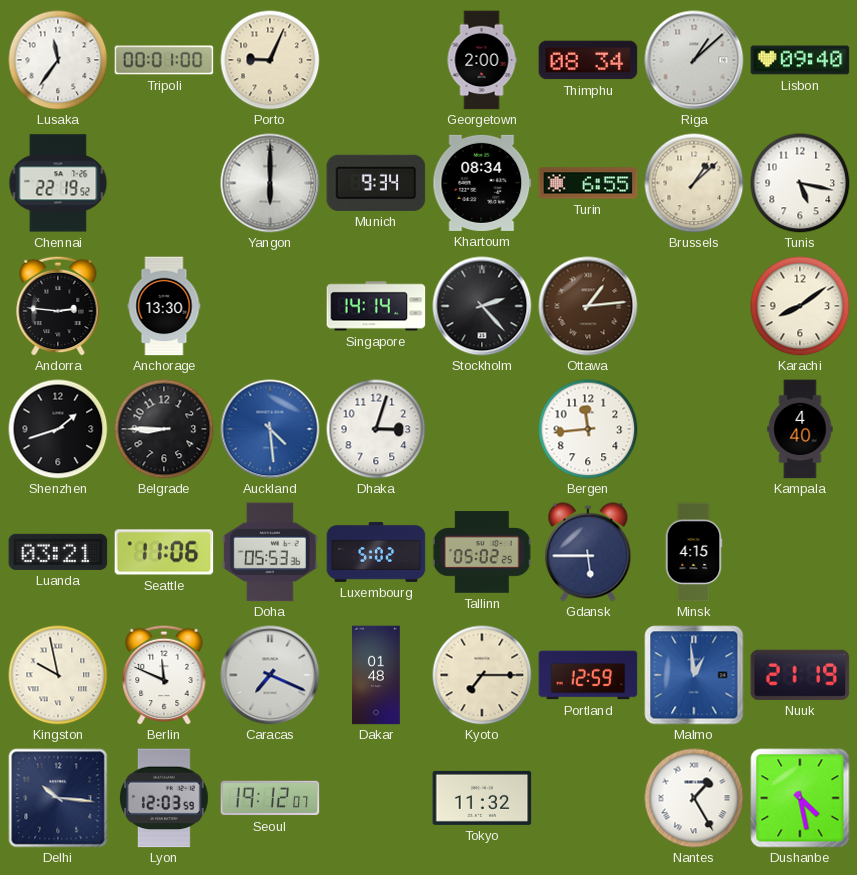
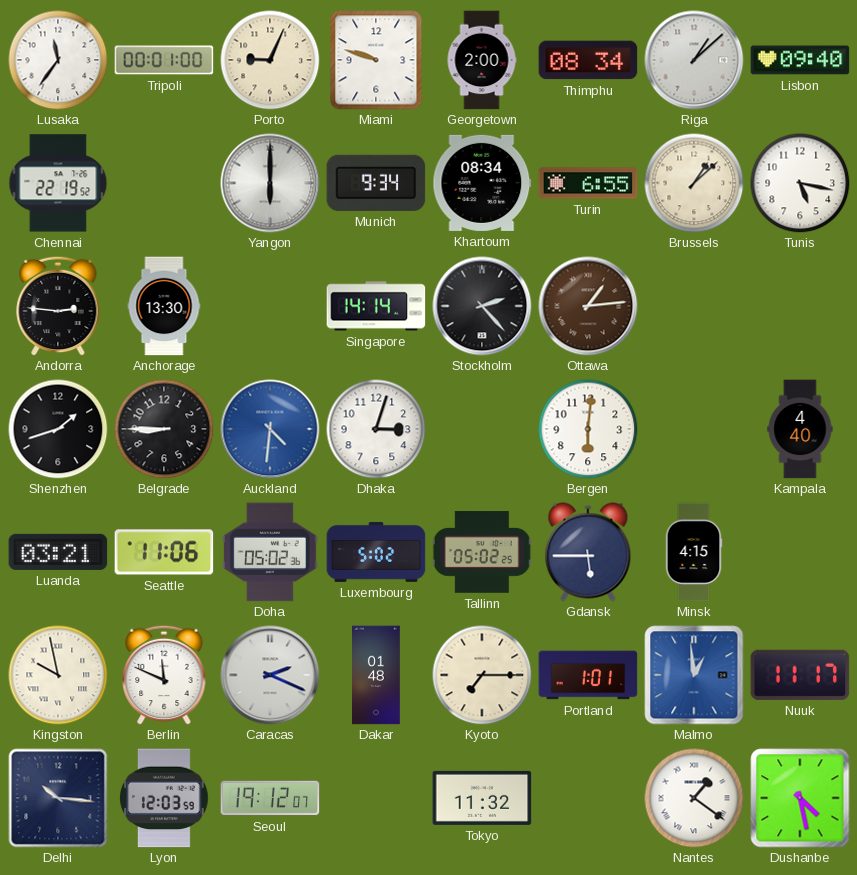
Miami: none -> 9:48
Karachi: 8:09 -> none
Auckland: 4:29 -> 4:31
Bergen: 11:44 -> 6:01
Doha: 05:53 -> 05:02
Caracas: 7:19 -> 2:19
Portland: 12:59 -> 1:01
Nuuk: 21:19 -> 11:17
Nantes: 1:25 -> 1:21
